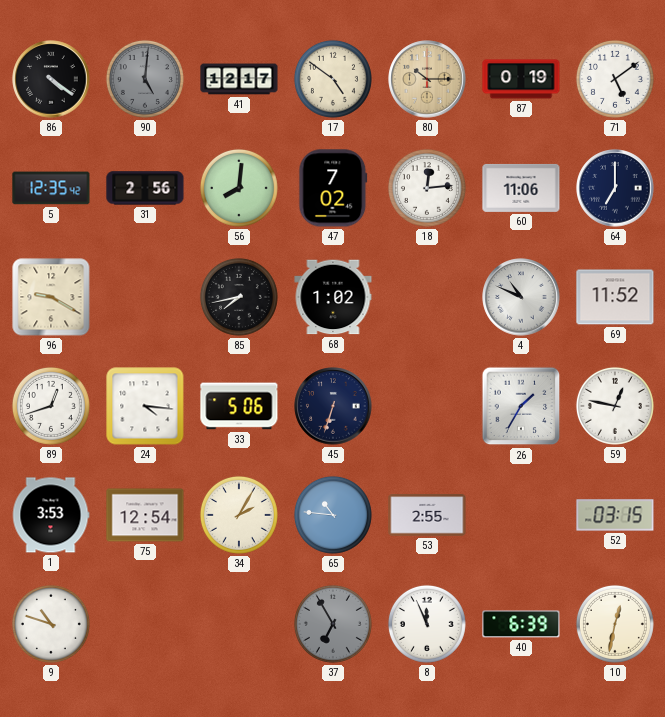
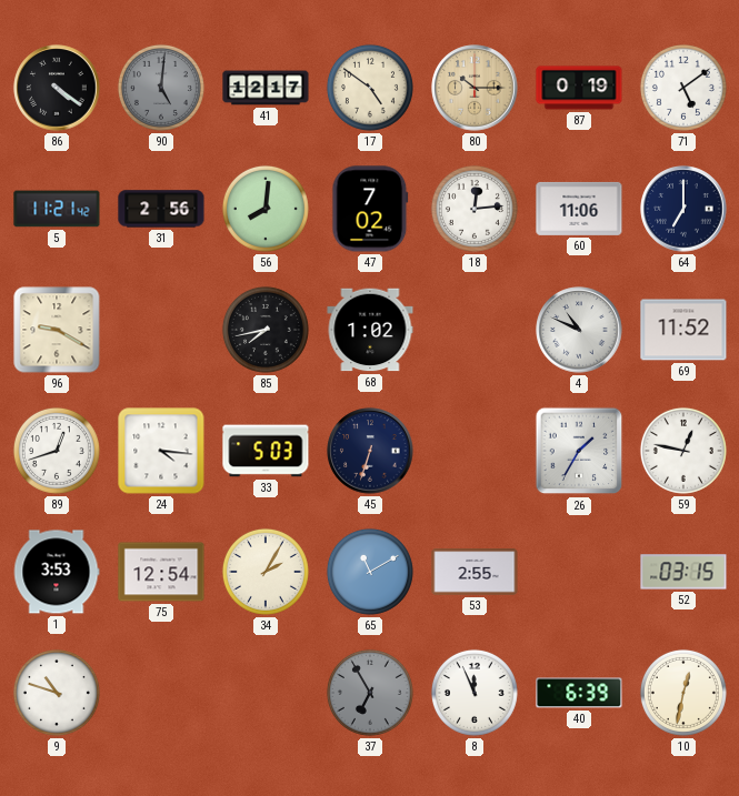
5: 12:35 -> 11:21
33: 5:06 -> 5:03
65: 10:46 -> 11:10
